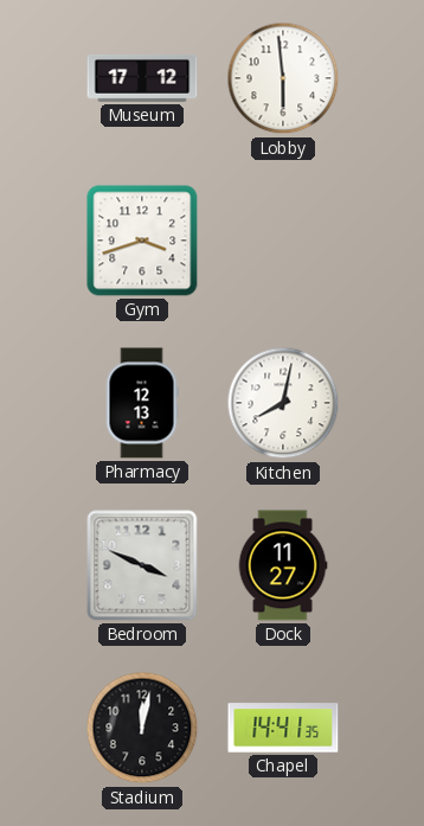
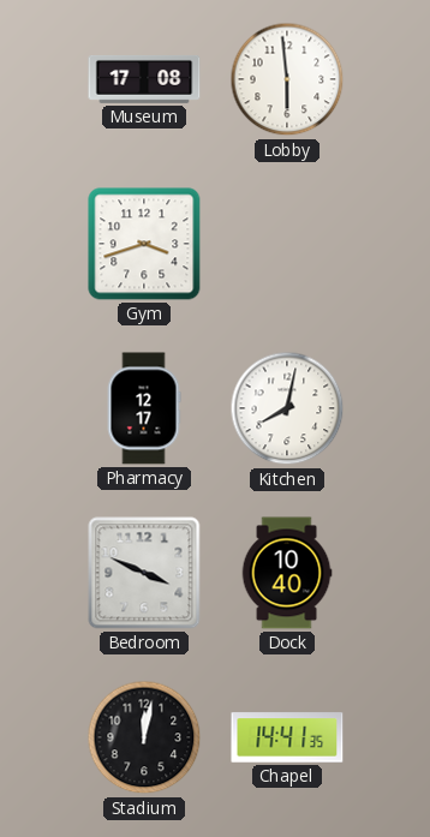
Museum: 17:12 -> 17:08
Pharmacy: 12:13 -> 12:17
Dock: 11:27 -> 10:40
